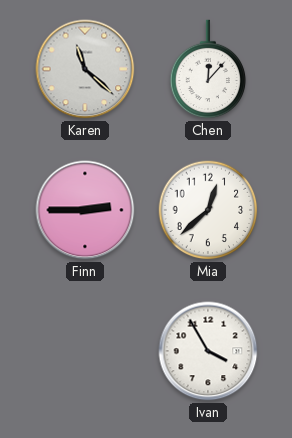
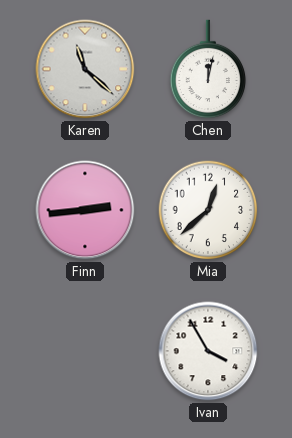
Chen: 12:07 -> 12:02
Finn: 2:45 -> 2:44
